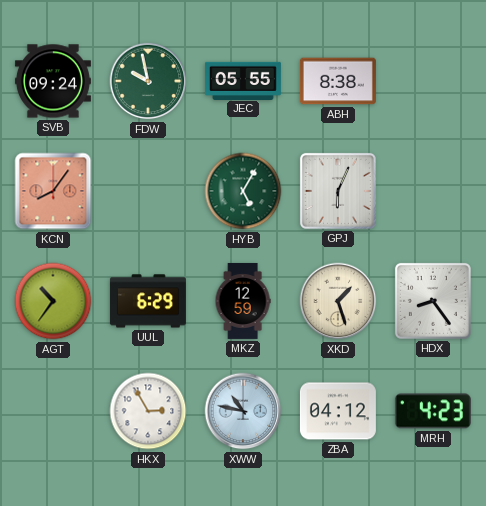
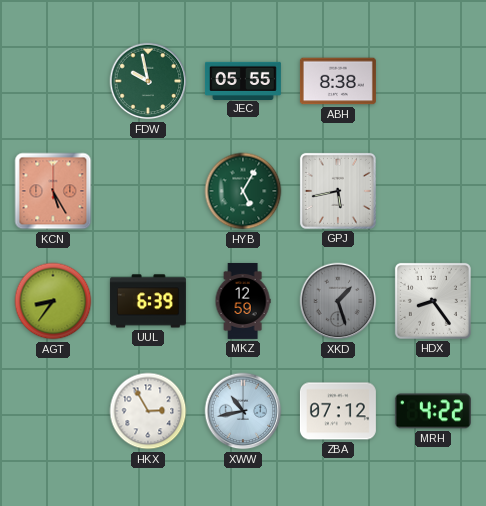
SVB: 09:24 -> none
KCN: 8:06 -> 5:25
GPJ: 6:04 -> 5:43
AGT: 10:36 -> 8:36
UUL: 6:29 -> 6:39
XKD dial: cream -> grey
XWW: 10:47 -> 10:43
ZBA: 04:12 -> 07:12
MRH: 4:23 -> 4:22
